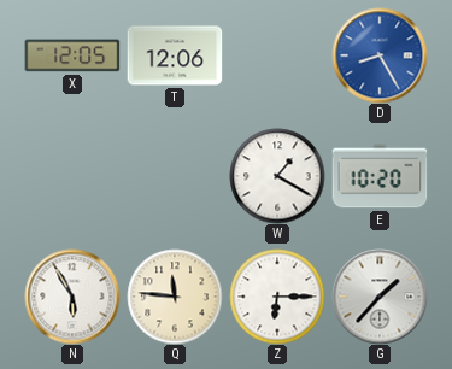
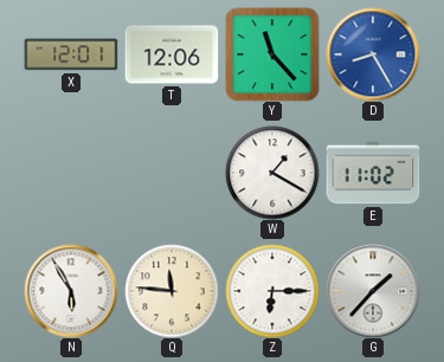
X: 12:05 -> 12:01
Y: none -> 11:23
E: 10:20 -> 11:02
